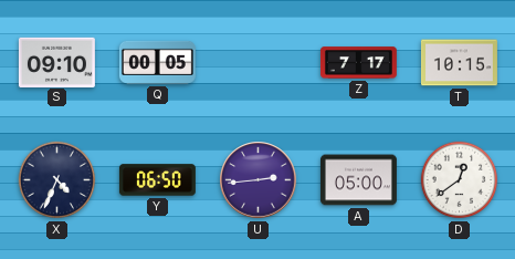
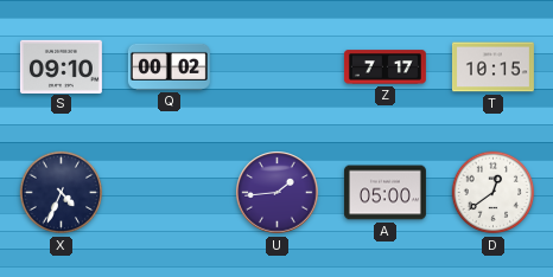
Q: 00:05 -> 00:02
Y: 06:50 -> none
U: 2:44 -> 1:44
